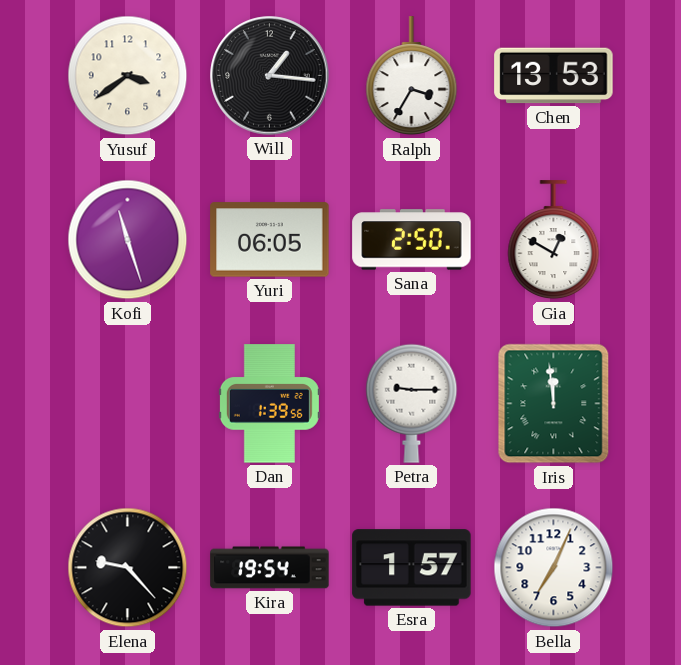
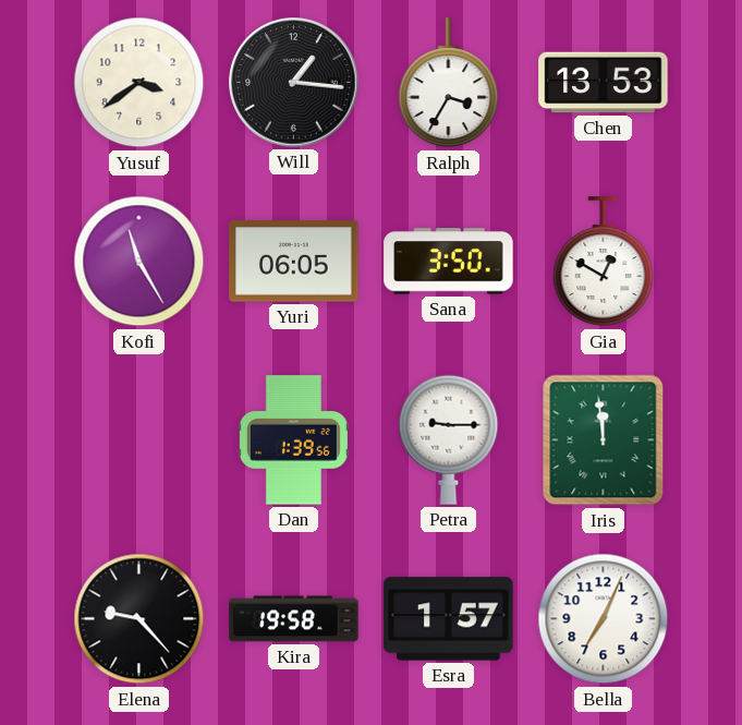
Kofi: 11:27 -> 11:25
Sana: 2:50 -> 3:50
Kira: 19:54 -> 19:58
